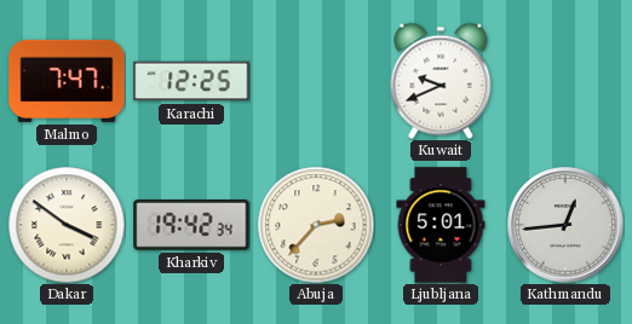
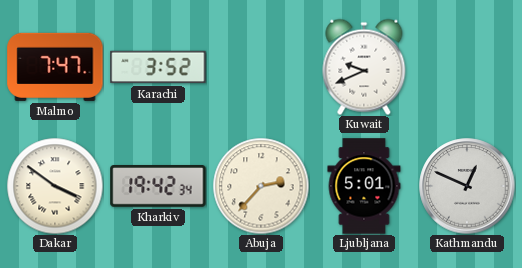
Karachi: 12:25 -> 3:52
Kathmandu: 12:44 -> 12:49
